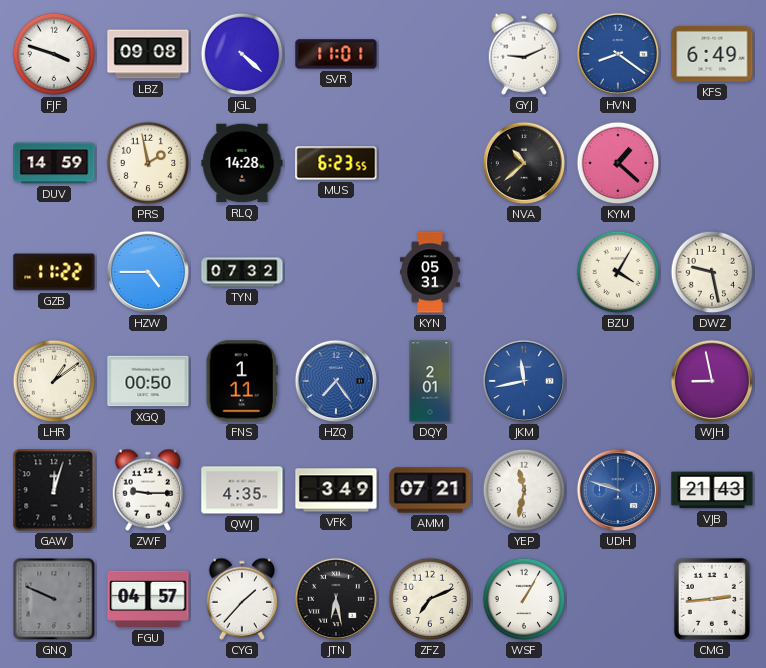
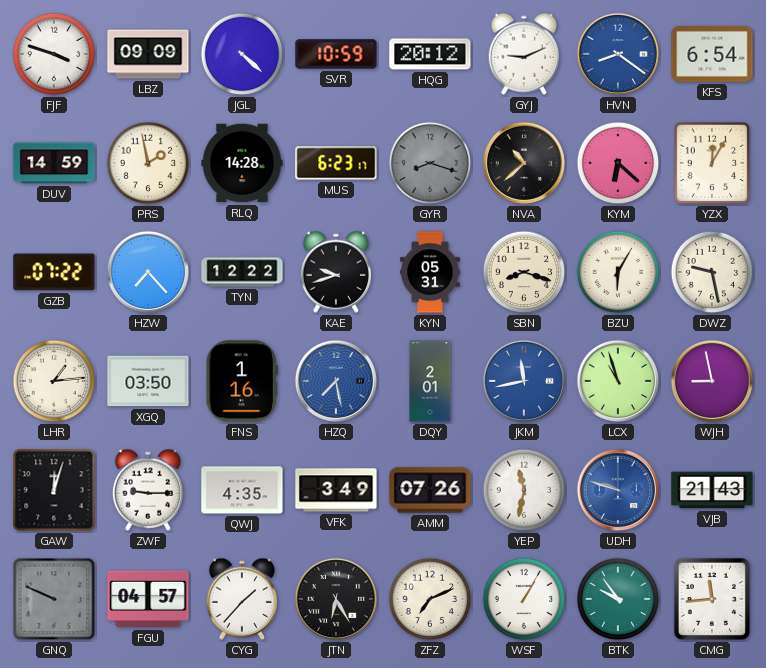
LBZ: 09:08 -> 09:09
SVR: 11:01 -> 10:59
HQG: none -> 20:12
KFS: 6:49 -> 6:54
MUS: 6:23:55 -> 6:23:17
GYR: none -> 8:18
KYM: 1:22 -> 6:22
YZX: none -> 12:05
GZB: 11:22 -> 07:22
HZW: 4:45 -> 7:23
TYN: 07:32 -> 12:22
KAE: none -> 9:42
SBN: none -> 8:18
BZU: 4:05 -> 6:05
LHR: 1:09 -> 1:14
XGQ: 00:50 -> 03:50
FNS: 1:11 -> 1:16
HZQ: 7:24 -> 7:28
LCX: none -> 10:57
AMM: 07:21 -> 07:26
JTN: 6:28 -> 6:25
BTK: none -> 9:54
CMG: 2:44 -> 11:44
